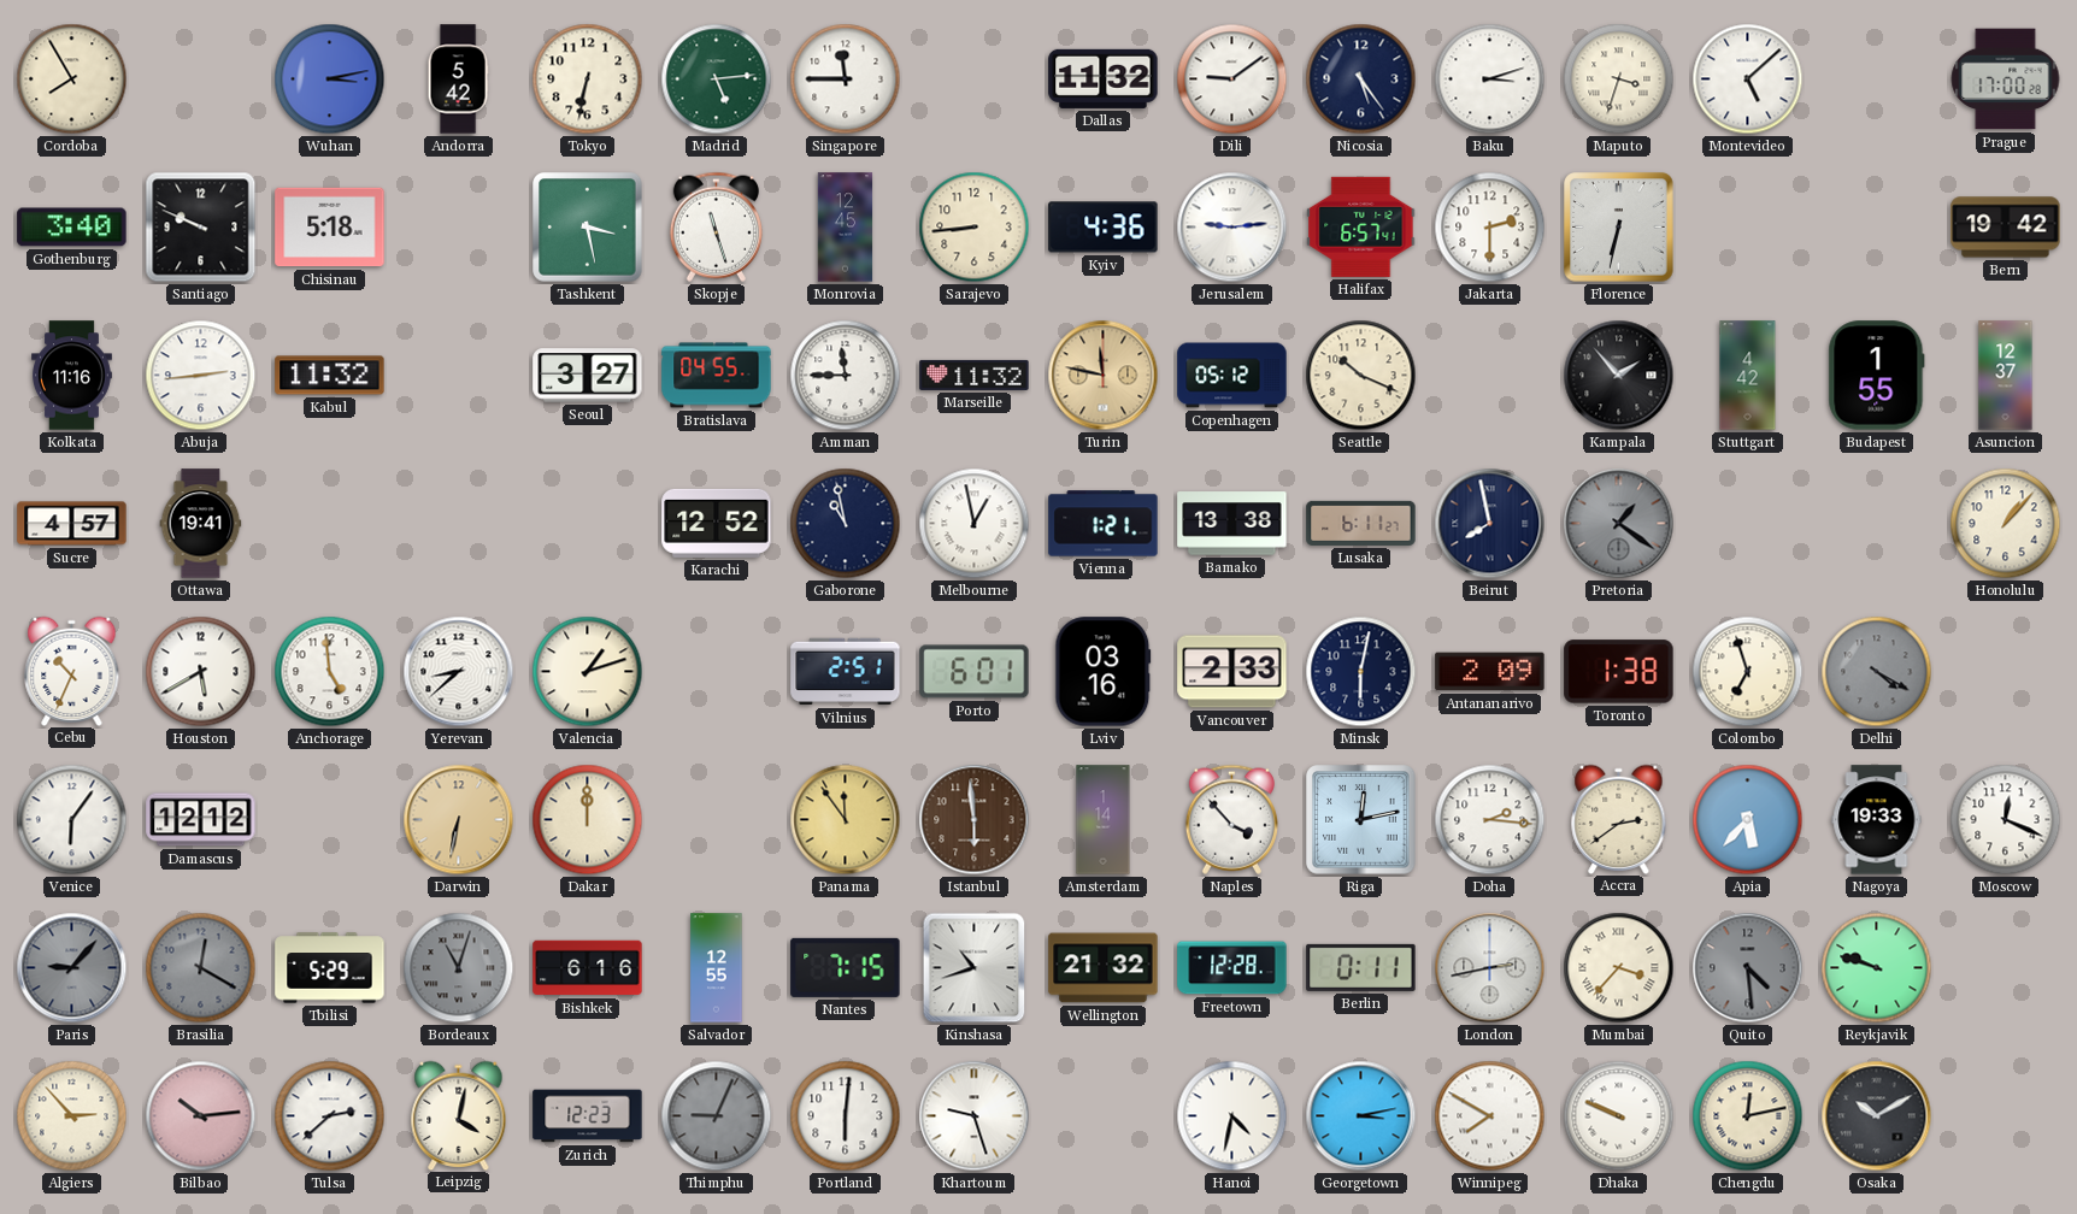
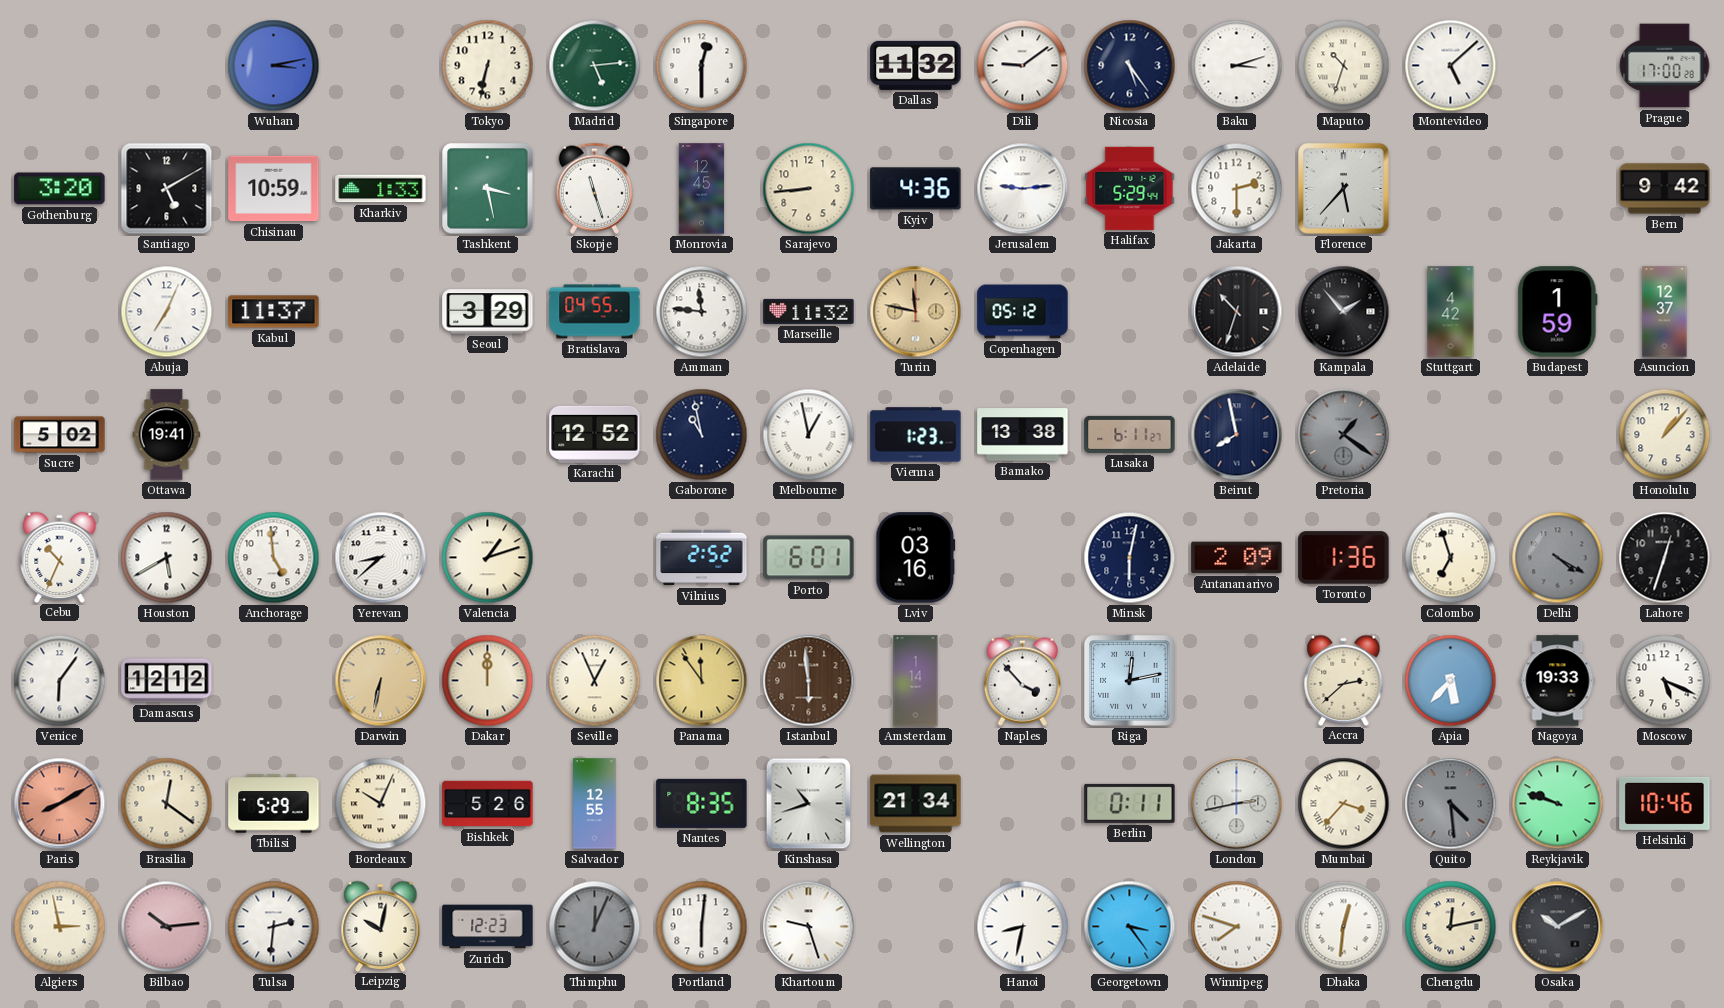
Cordoba: 7:55 -> none
Andorra: 5:42 -> none
Singapore: 11:45 -> 12:30
Maputo: 3:33 -> 10:33
Gothenburg: 3:40 -> 3:20
Santiago: 9:49 -> 5:10
Chisinau: 5:18 -> 10:59
Kharkiv: none -> 1:33
Halifax: 6:57 -> 5:29
Florence: 6:32 -> 5:37
Bern: 19:42 -> 9:42
Kolkata: 11:16 -> none
Abuja: 2:44 -> 7:04
Kabul: 11:32 -> 11:37
Seoul: 3:27 -> 3:29
Amman: 11:45 -> 11:46
Seattle: 10:19 -> none
Adelaide: none -> 10:33
Budapest: 1:55 -> 1:59
Sucre: 4:57 -> 5:02
Vienna: 1:21 -> 1:23
Vilnius: 2:51 -> 2:52
Vancouver: 2:33 -> none
Toronto: 1:38 -> 1:36
Lahore: none -> 12:33
Seville: none -> 12:56
Doha: 2:16 -> none
Accra: 2:39 -> 2:38
Moscow: 12:19 -> 5:19
Paris: 9:07 -> 8:10
Paris dial: grey -> salmon
Brasilia: 12:20 -> 12:21
Brasilia dial: grey -> cream
Bordeaux: 11:03 -> 10:04
Bordeaux dial: grey -> cream
Bishkek: 6:16 -> 5:26
Nantes: 7:15 -> 8:35
Wellington: 21:32 -> 21:34
Freetown: 12:28 -> none
Helsinki: none -> 10:46
Algiers: 2:53 -> 2:58
Tulsa: 2:38 -> 2:31
Leipzig: 4:02 -> 10:02
Thimphu: 9:04 -> 12:04
Hanoi: 4:32 -> 8:32
Georgetown: 3:13 -> 3:24
Winnipeg: 7:50 -> 7:48
Dhaka: 9:49 -> 12:31
